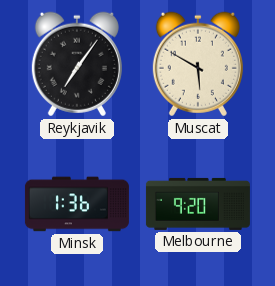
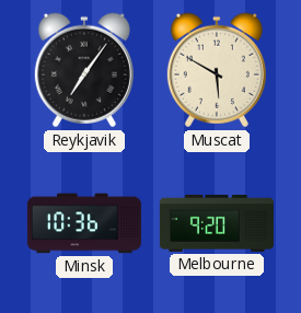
Minsk: 1:36 -> 10:36
